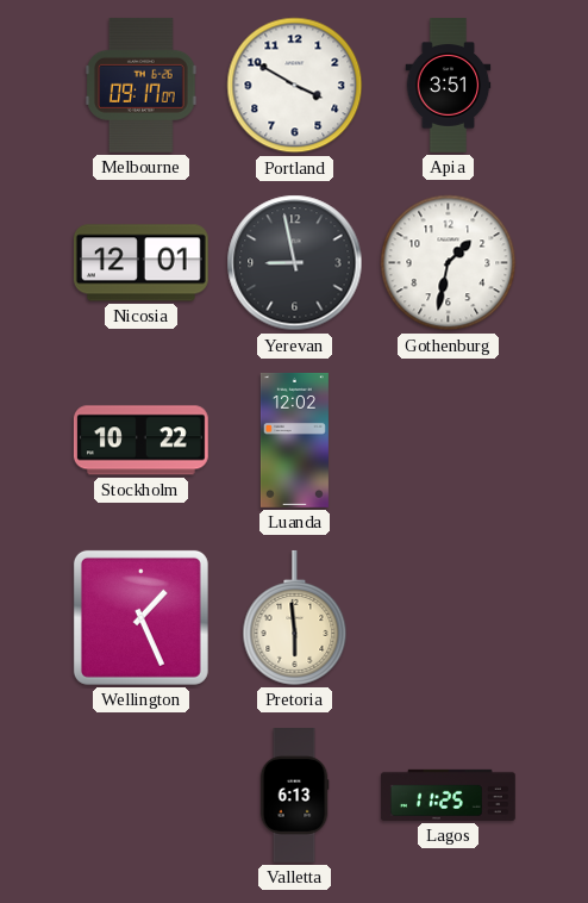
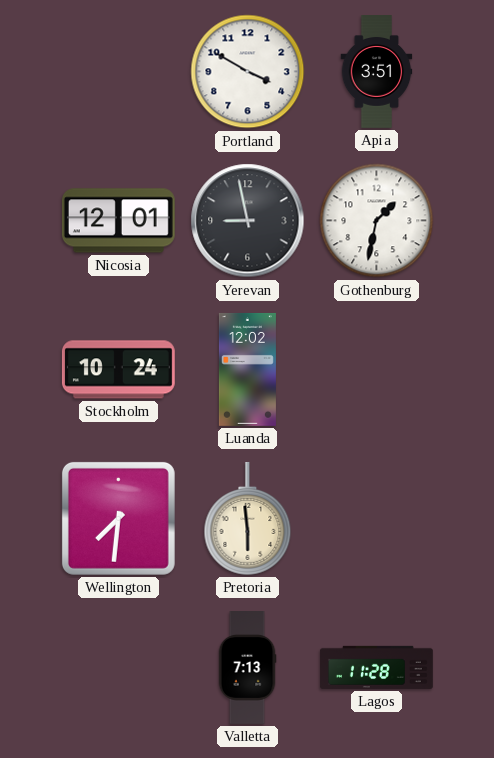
Melbourne: 09:17 -> none
Stockholm: 10:22 -> 10:24
Wellington: 1:26 -> 7:31
Valletta: 6:13 -> 7:13
Lagos: 11:25 -> 11:28
